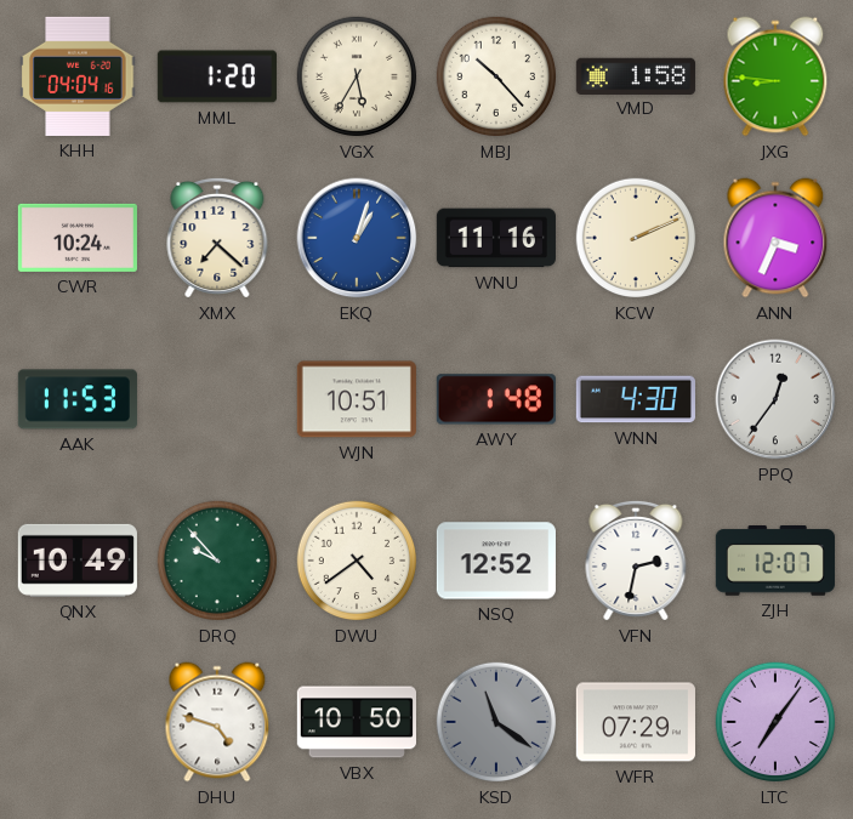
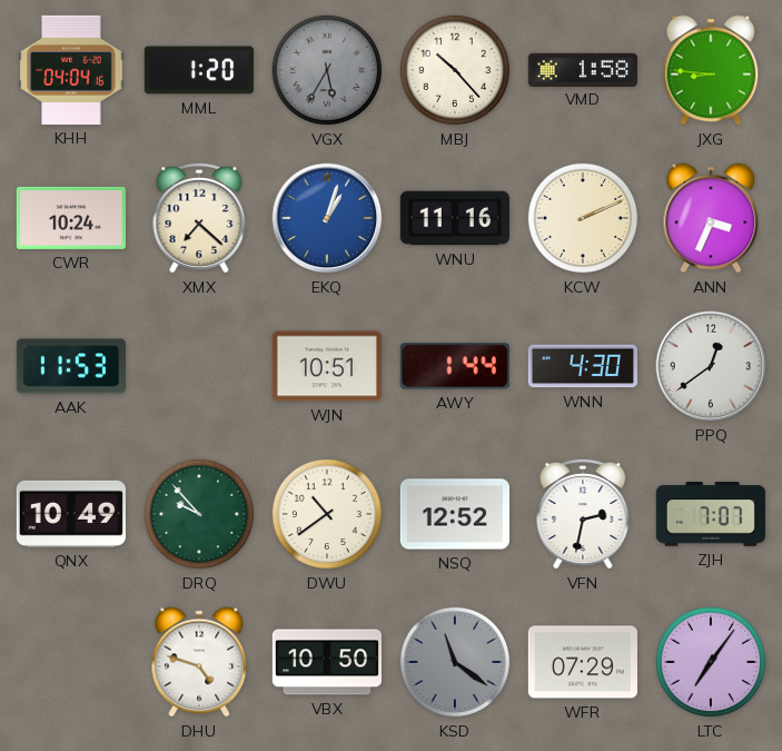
VGX dial: cream -> grey
AWY: 1:48 -> 1:44
PPQ: 12:36 -> 12:39
DWU: 4:39 -> 10:39
ZJH: 12:07 -> 7:07
